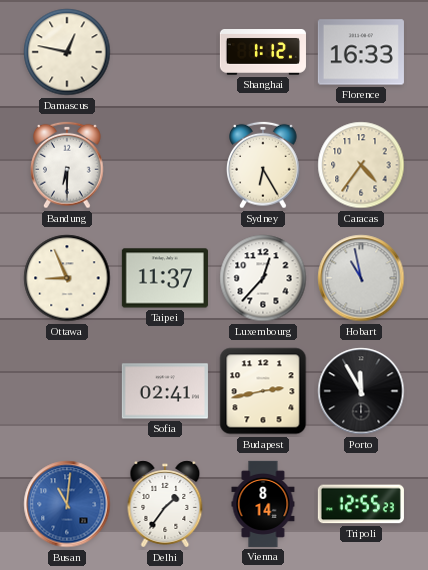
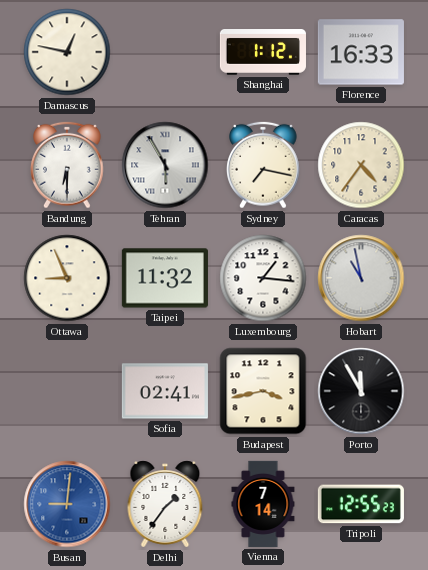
Tehran: none -> 5:55
Sydney: 6:25 -> 7:17
Taipei: 11:37 -> 11:32
Luxembourg: 12:37 -> 1:16
Budapest: 2:43 -> 3:43
Busan: 11:01 -> 9:01
Vienna: 8:14 -> 7:14
